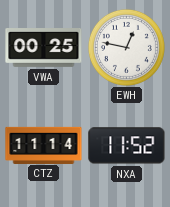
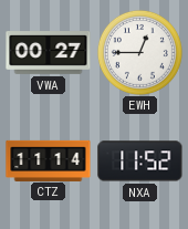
VWA: 00:25 -> 00:27
EWH: 12:47 -> 12:45
